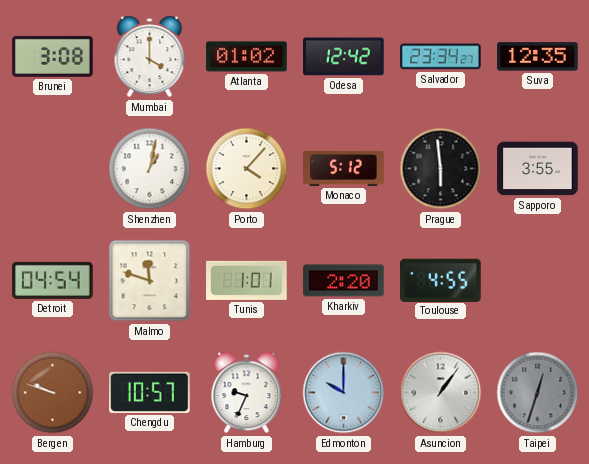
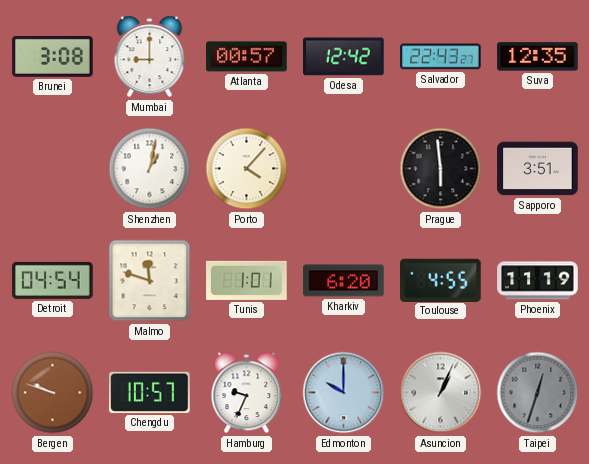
Mumbai: 4:00 -> 9:00
Atlanta: 01:02 -> 00:57
Salvador: 23:34 -> 22:43
Monaco: 5:12 -> none
Sapporo: 3:55 -> 3:51
Kharkiv: 2:20 -> 6:20
Phoenix: none -> 11:19
Asuncion: 1:06 -> 1:04
